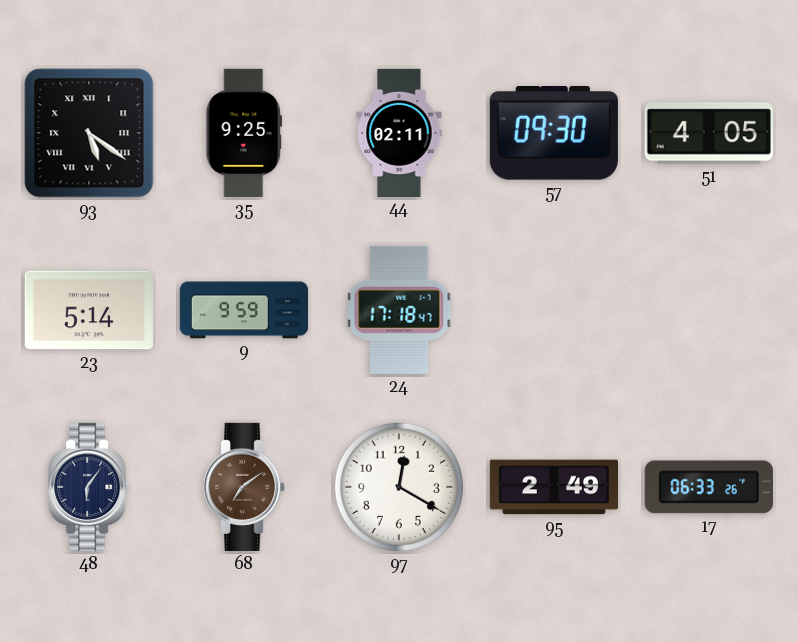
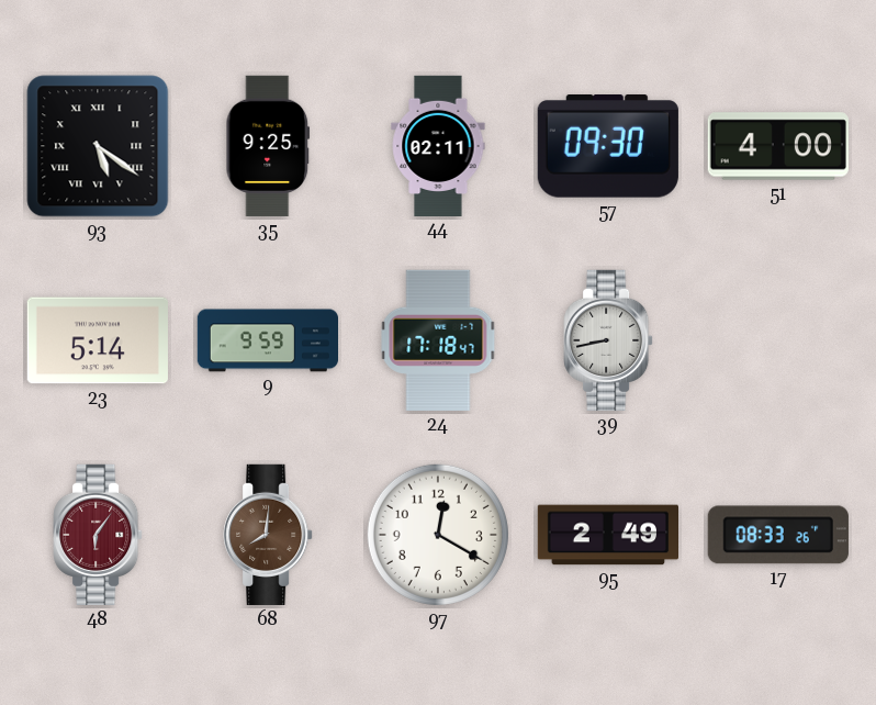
51: 4:05 -> 4:00
39: none -> 8:43
48 dial: navy -> burgundy
68: 7:09 -> 8:01
17: 06:33 -> 08:33
